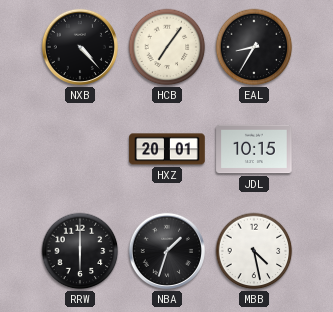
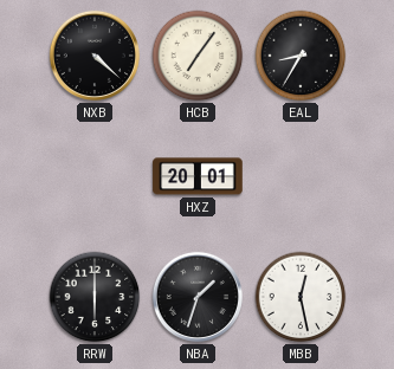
NXB: 4:23 -> 4:22
JDL: 10:15 -> none
MBB: 4:28 -> 12:28
